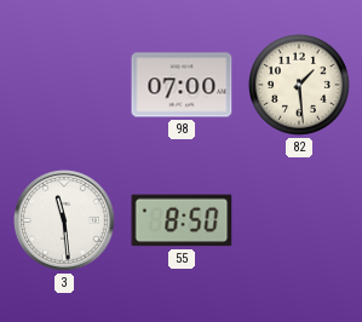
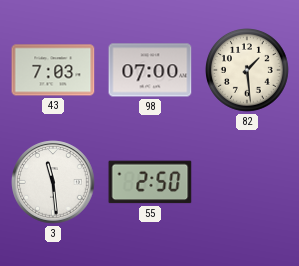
43: none -> 7:03
55: 8:50 -> 2:50
